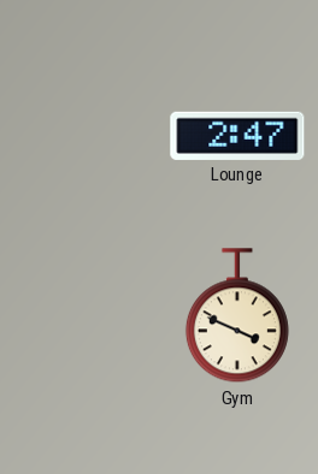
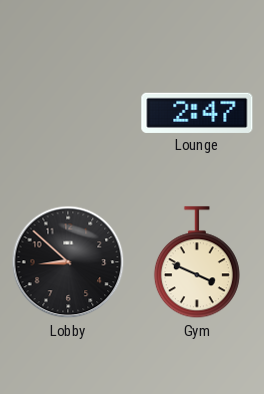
Lobby: none -> 8:52
